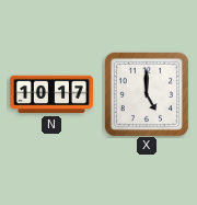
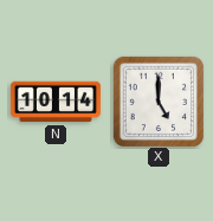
N: 10:17 -> 10:14
